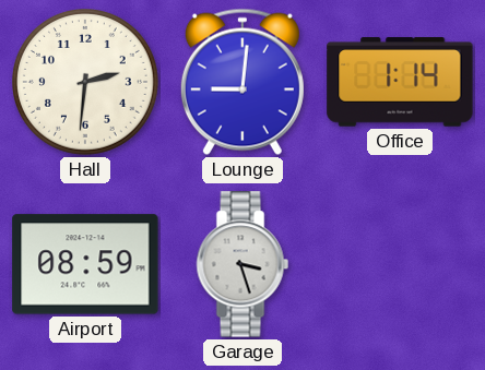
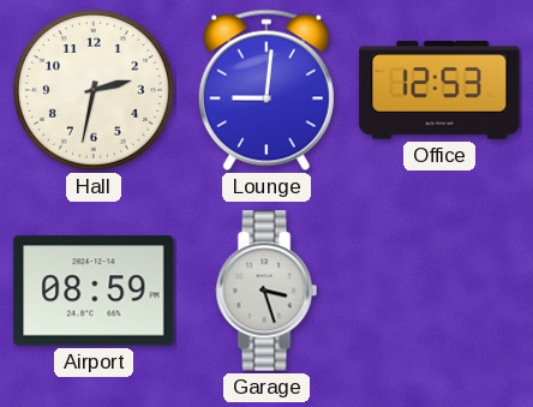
Hall: 2:31 -> 2:32
Office: 1:14 -> 12:53
